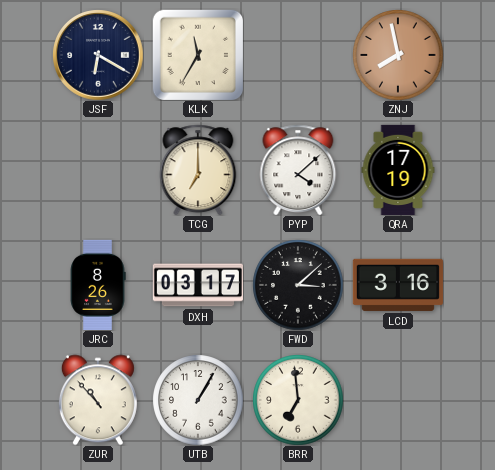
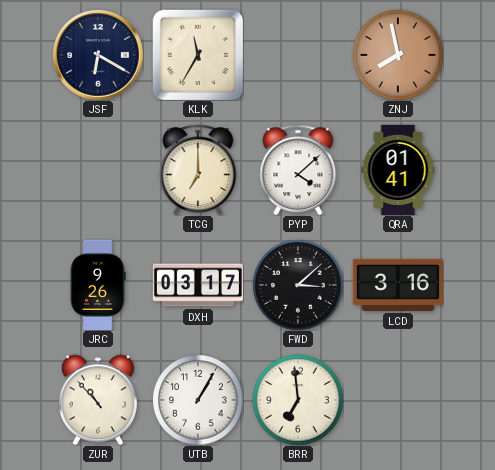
QRA: 17:19 -> 01:41
JRC: 8:26 -> 9:26
